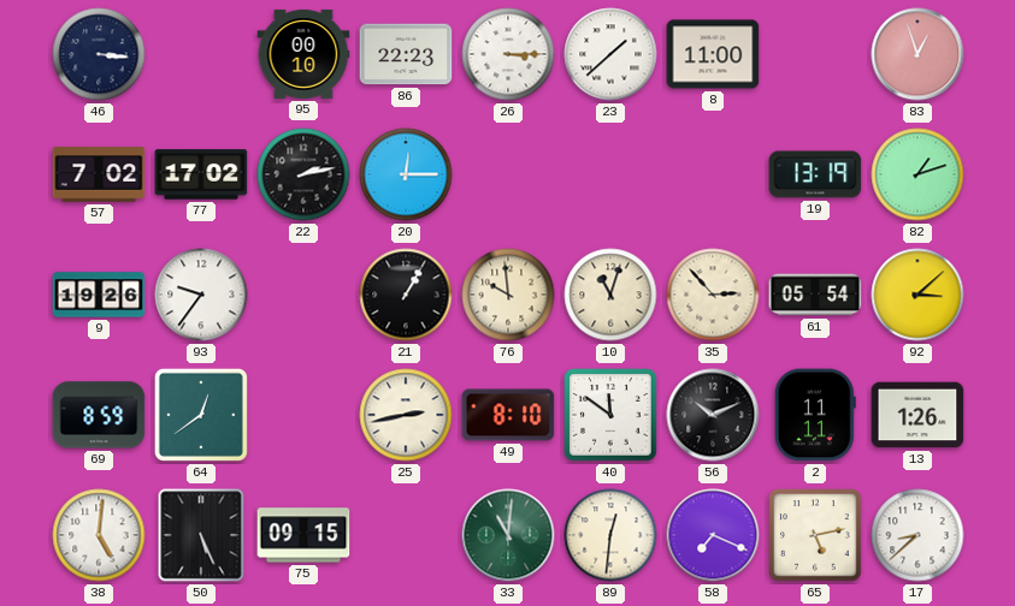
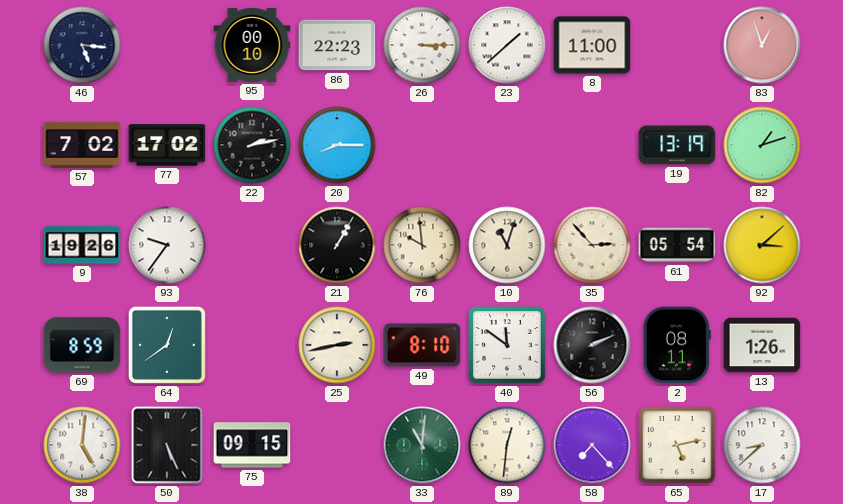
46: 3:16 -> 5:16
20: 12:15 -> 8:15
56: 10:11 -> 2:11
2: 11:11 -> 08:11
58: 7:19 -> 7:23
